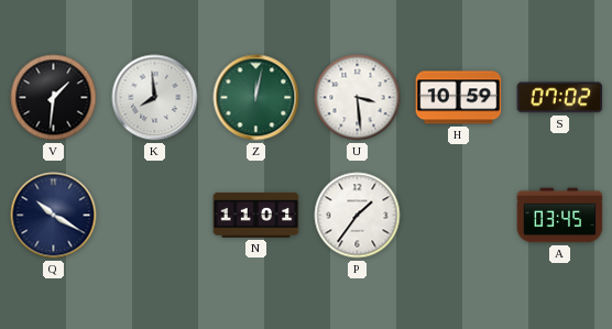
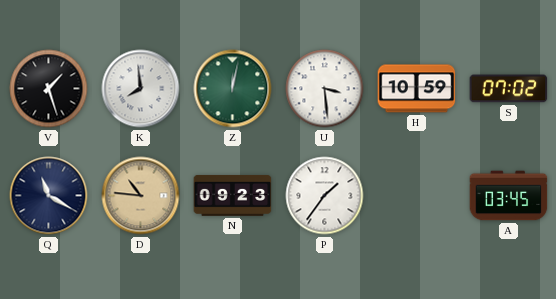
V: 1:31 -> 1:27
Q: 10:20 -> 11:20
D: none -> 10:46
N: 11:01 -> 09:23
